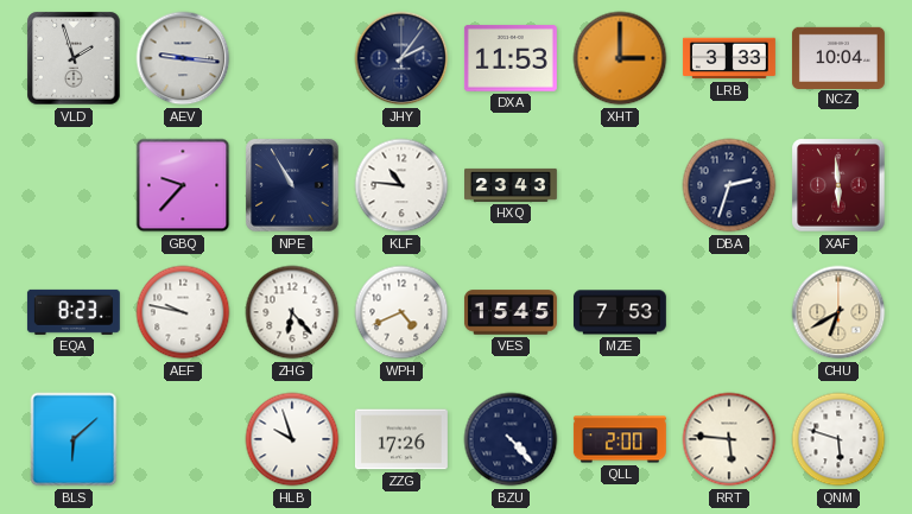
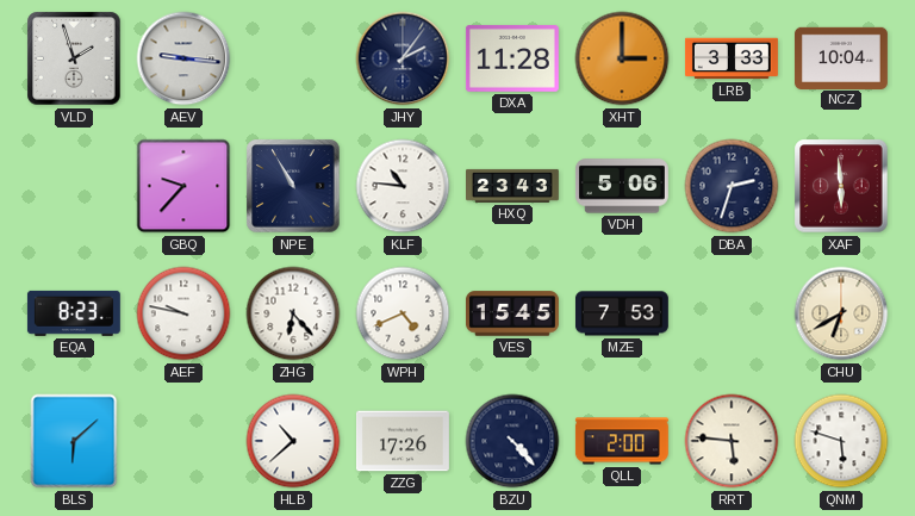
DXA: 11:53 -> 11:28
VDH: none -> 5:06
HLB: 9:57 -> 10:38
